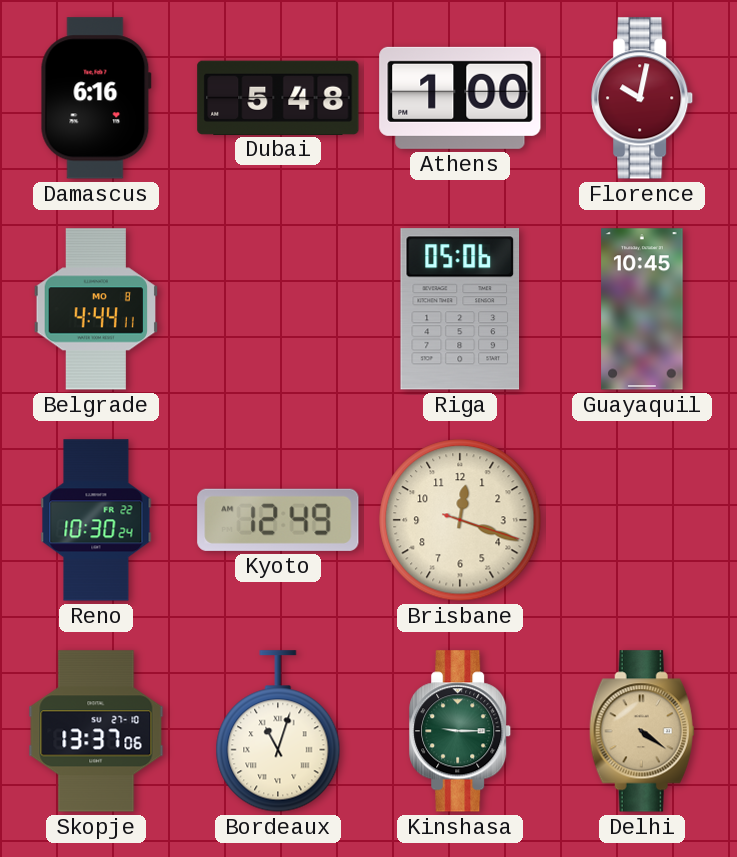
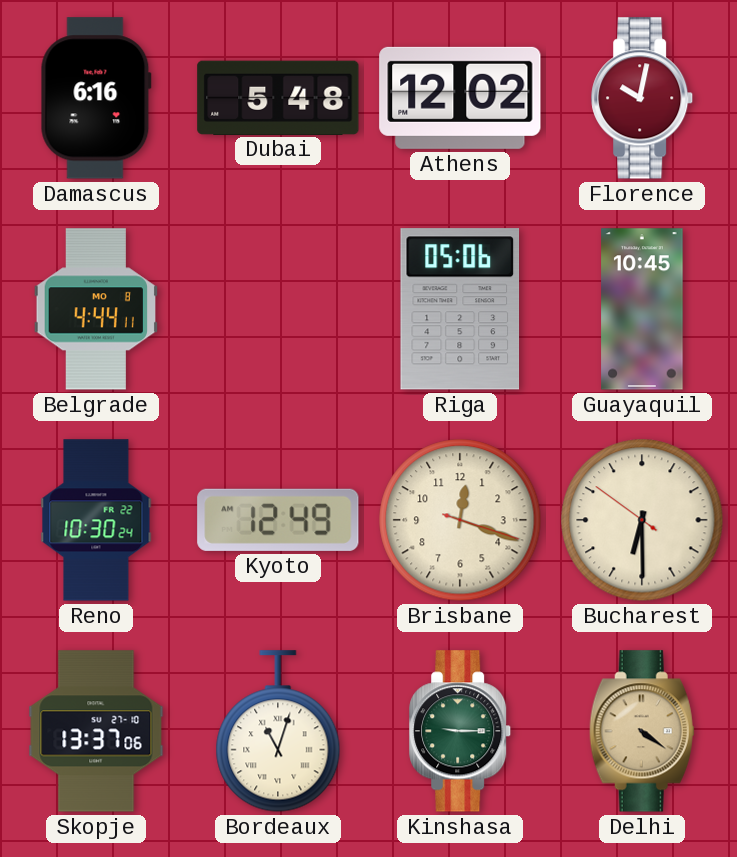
Athens: 1:00 -> 12:02
Bucharest: none -> 6:29
